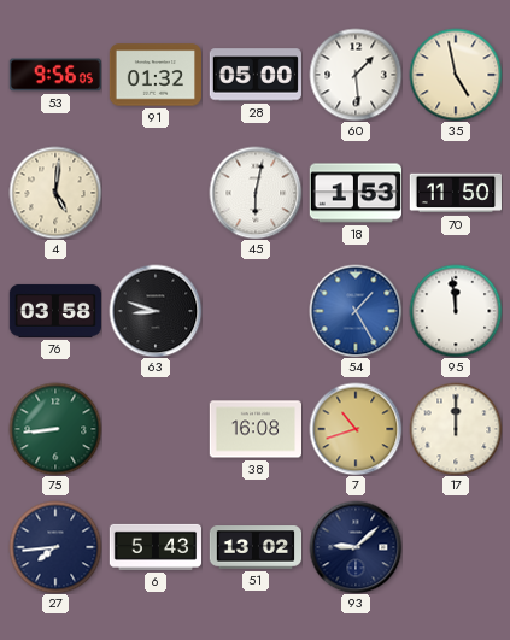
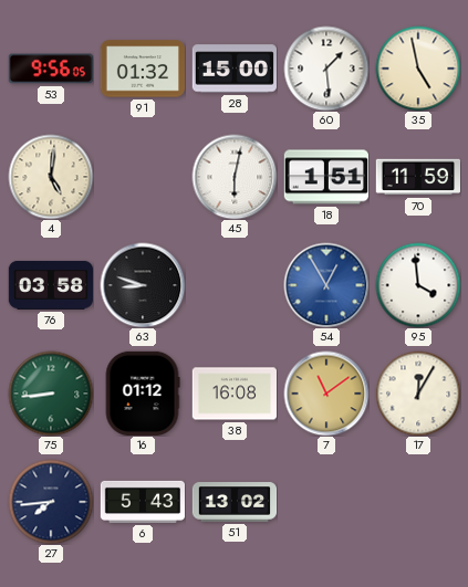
28: 05:00 -> 15:00
18: 1:53 -> 1:51
70: 11:50 -> 11:59
54: 1:25 -> 12:55
95: 11:59 -> 3:59
16: none -> 01:12
7: 10:42 -> 11:09
17: 12:00 -> 12:05
93: 9:08 -> none
